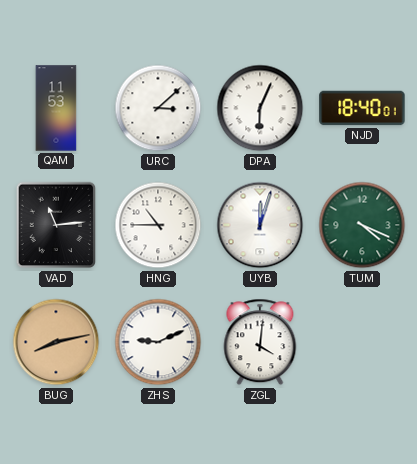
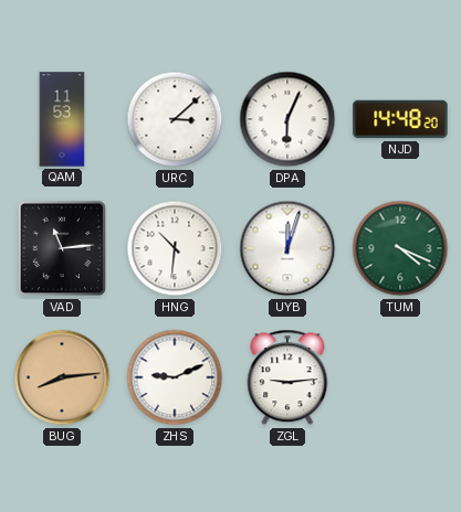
NJD: 18:40 -> 14:48
HNG: 10:45 -> 10:31
BUG: 8:13 -> 8:14
ZGL: 4:01 -> 9:14
